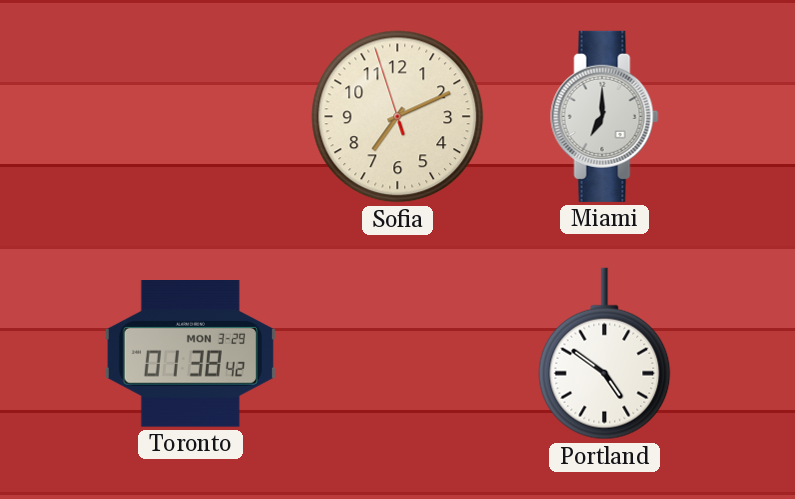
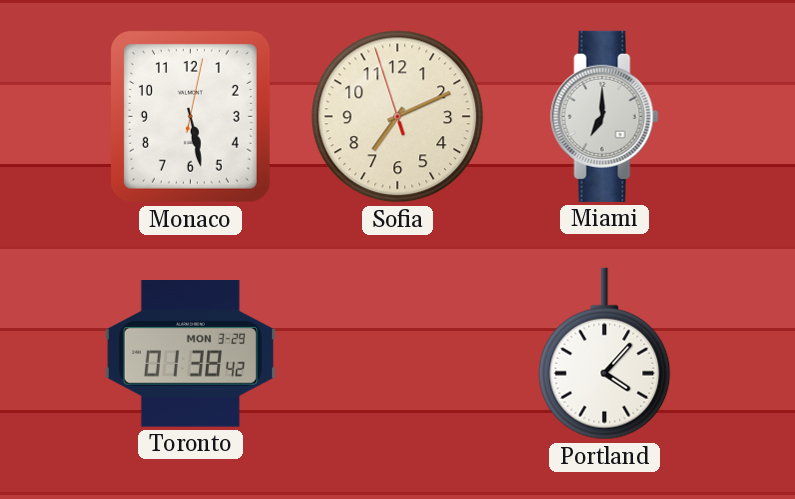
Monaco: none -> 5:28
Portland: 4:51 -> 4:07
